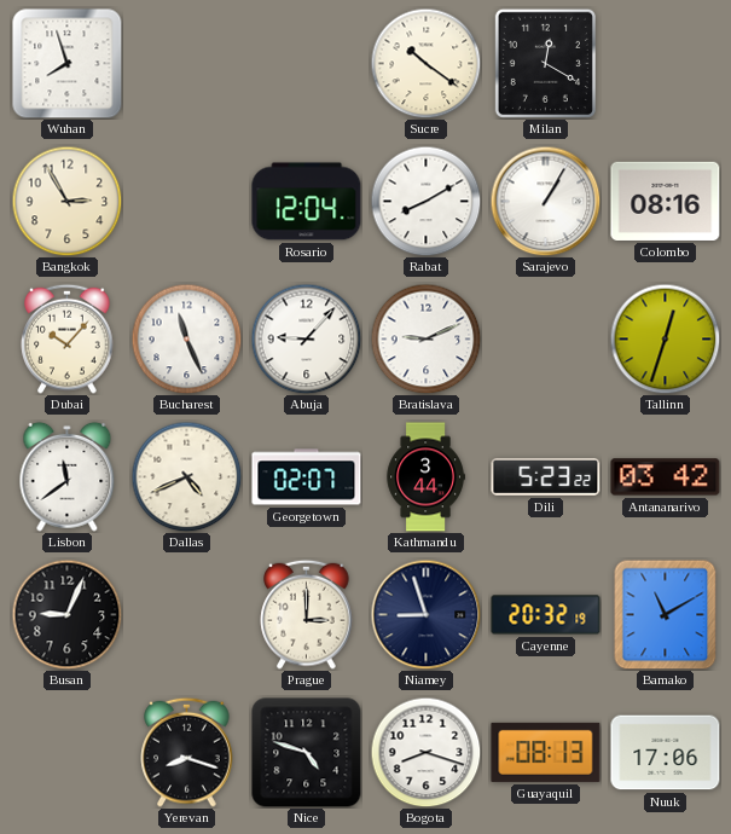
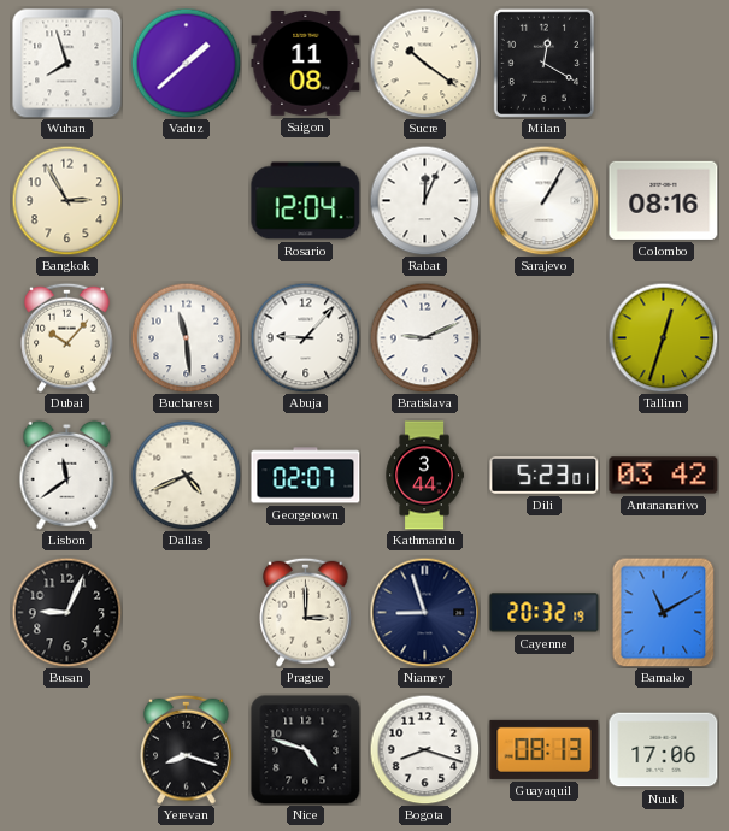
Vaduz: none -> 1:38
Saigon: none -> 11:08
Rabat: 8:10 -> 12:04
Bucharest: 11:26 -> 11:29
Dili: 5:23:22 -> 5:23:01
